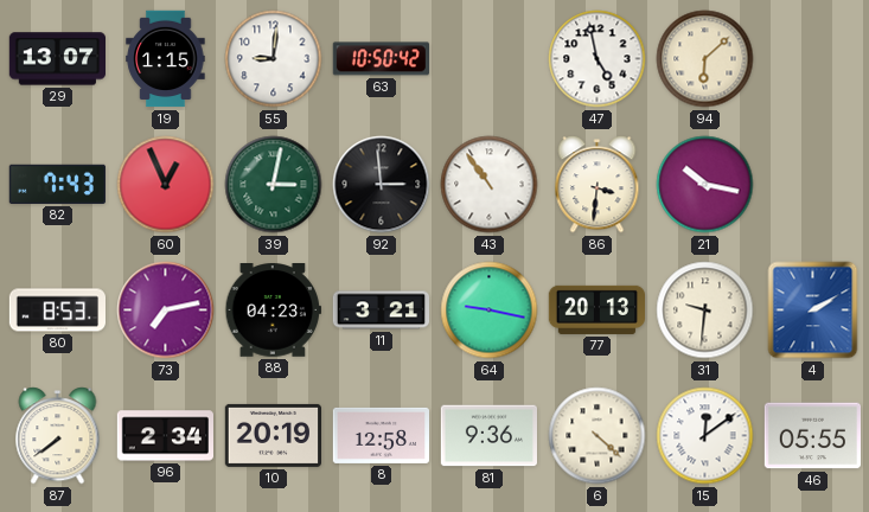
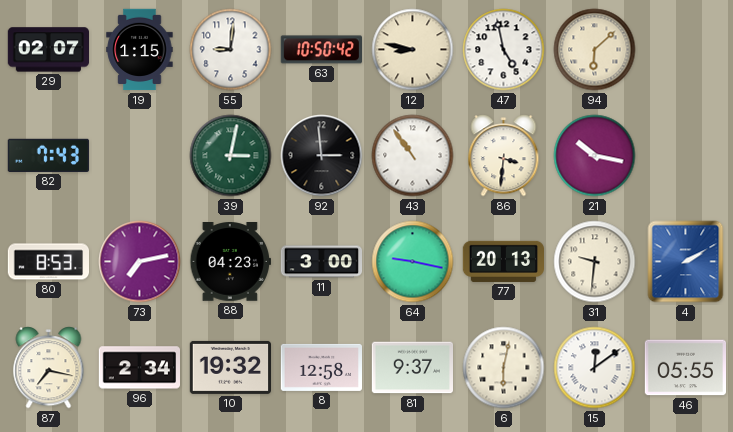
29: 13:07 -> 02:07
12: none -> 8:47
60: 12:56 -> none
11: 3:21 -> 3:00
87: 7:39 -> 7:17
10: 20:19 -> 19:32
81: 9:36 -> 9:37
6: 4:22 -> 6:02
